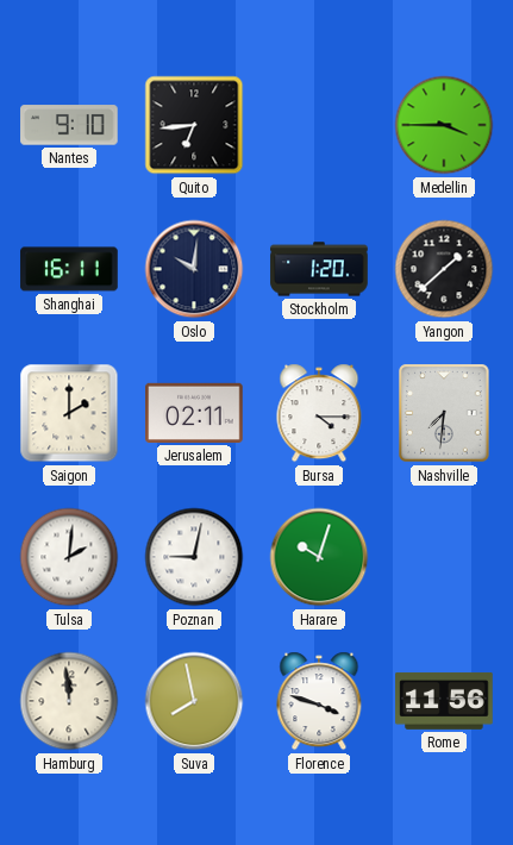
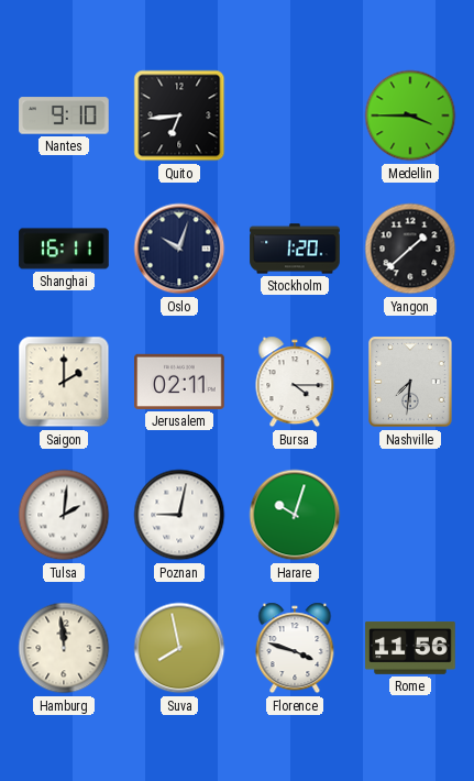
Oslo: 10:01 -> 10:03
